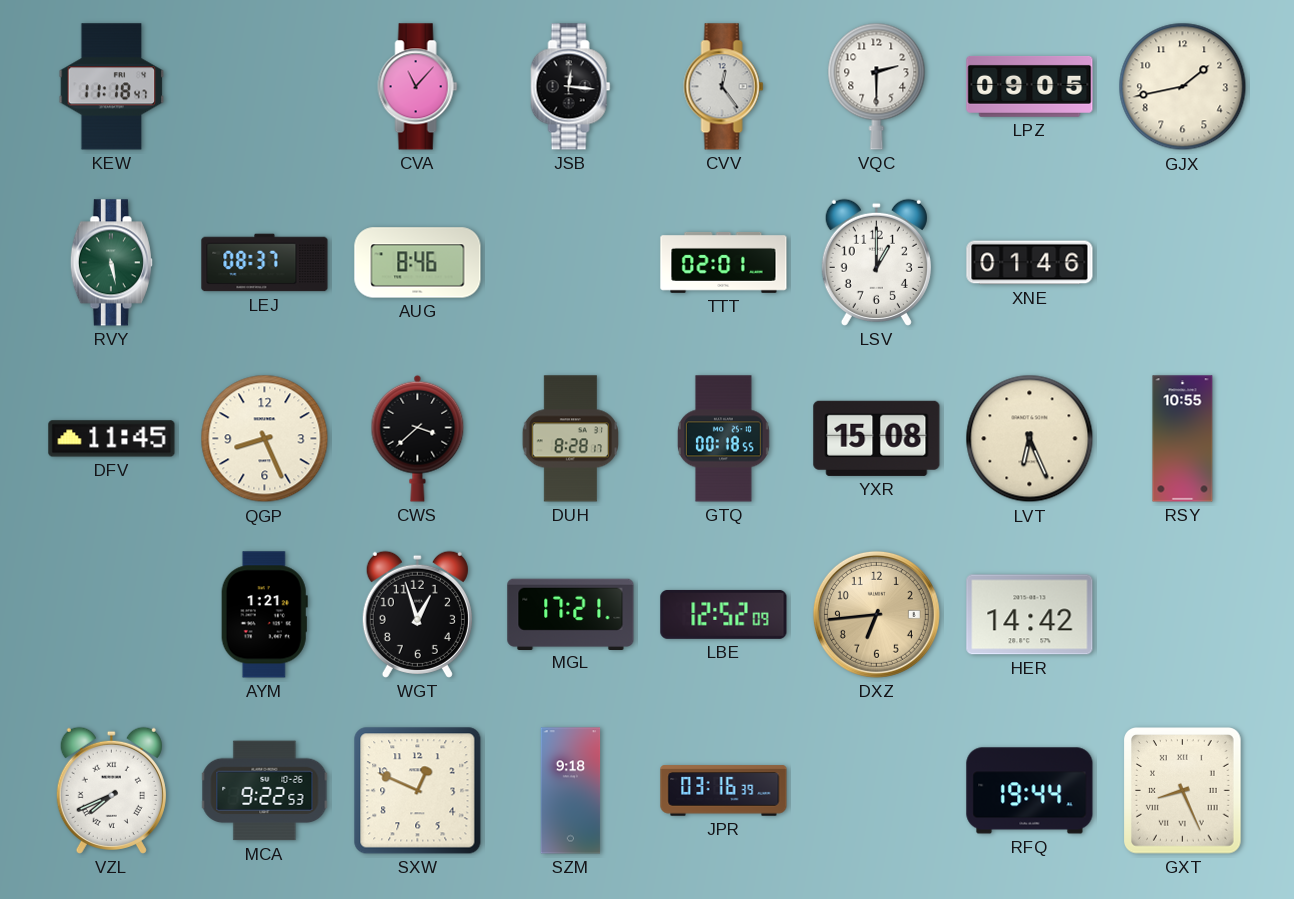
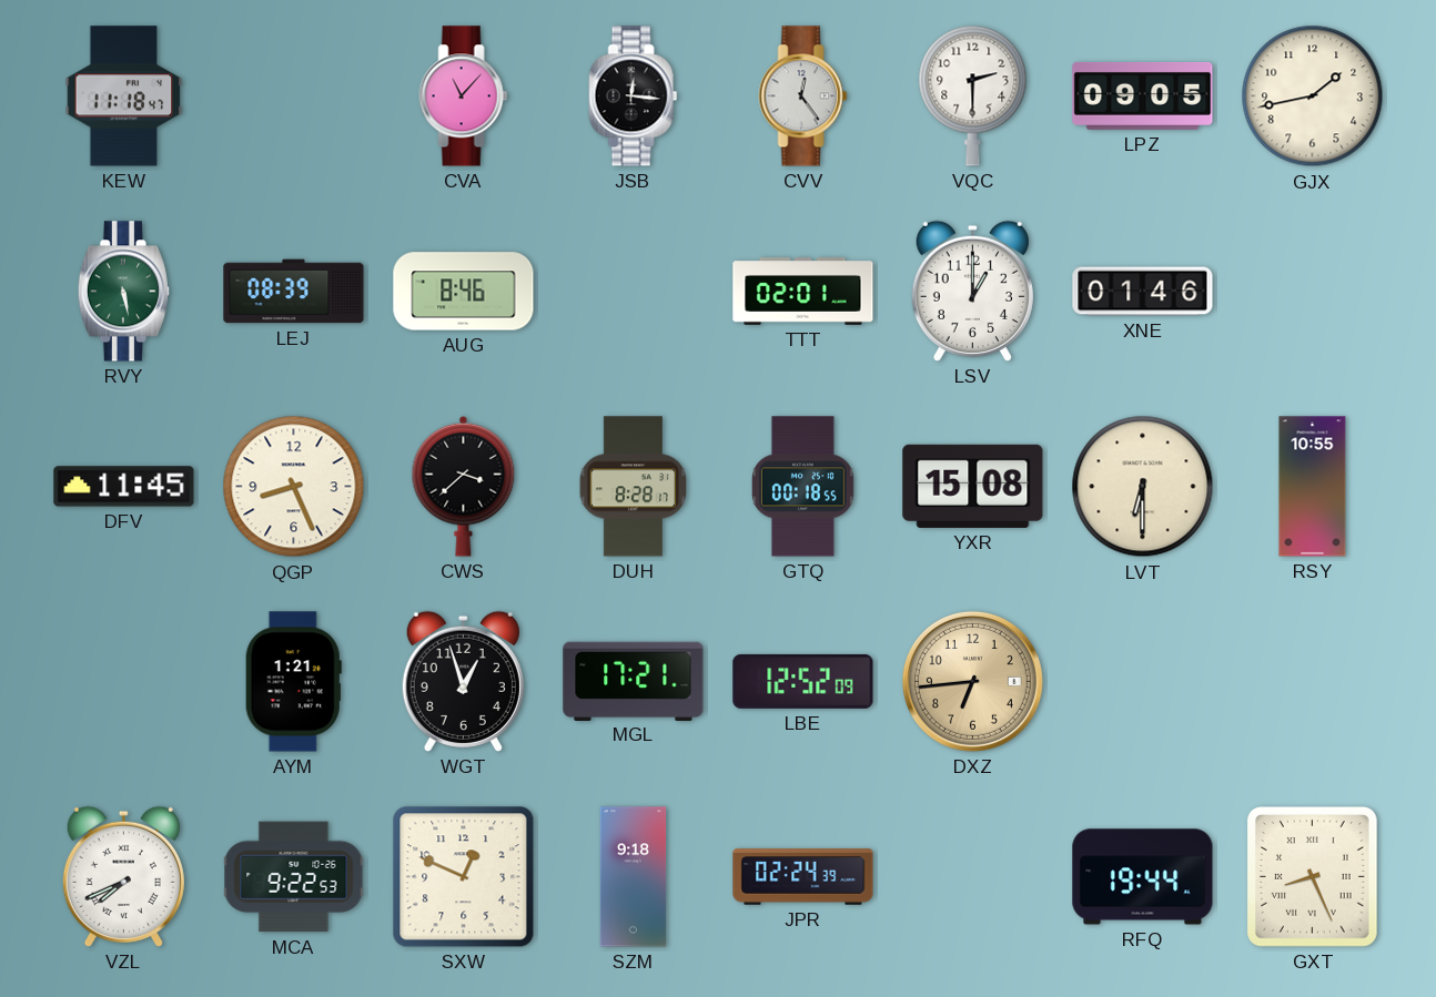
LEJ: 08:37 -> 08:39
LVT: 6:26 -> 6:30
HER: 14:42 -> none
JPR: 03:16 -> 02:24
